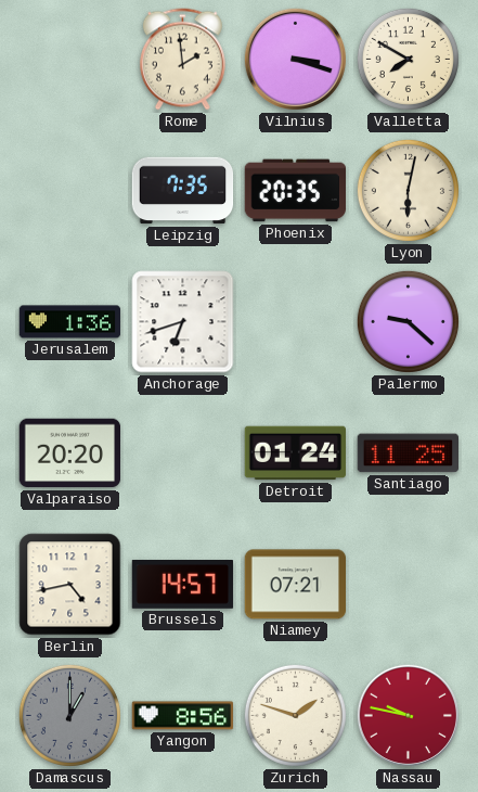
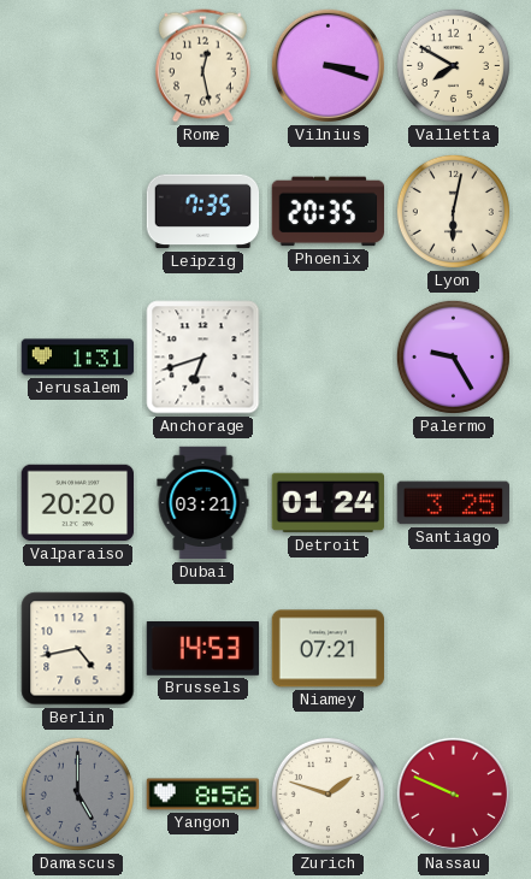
Rome: 1:59 -> 12:28
Jerusalem: 1:36 -> 1:31
Palermo: 9:22 -> 9:25
Dubai: none -> 03:21
Santiago: 11:25 -> 3:25
Brussels: 14:57 -> 14:53
Damascus: 1:00 -> 5:00
Nassau: 9:47 -> 9:49
